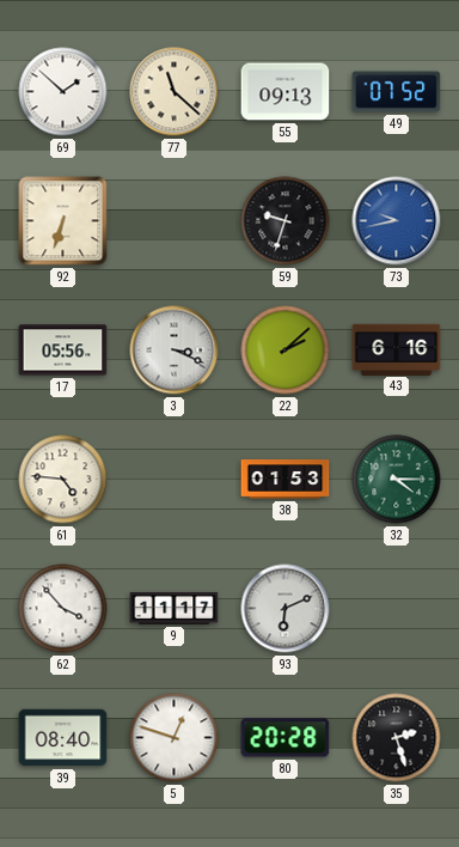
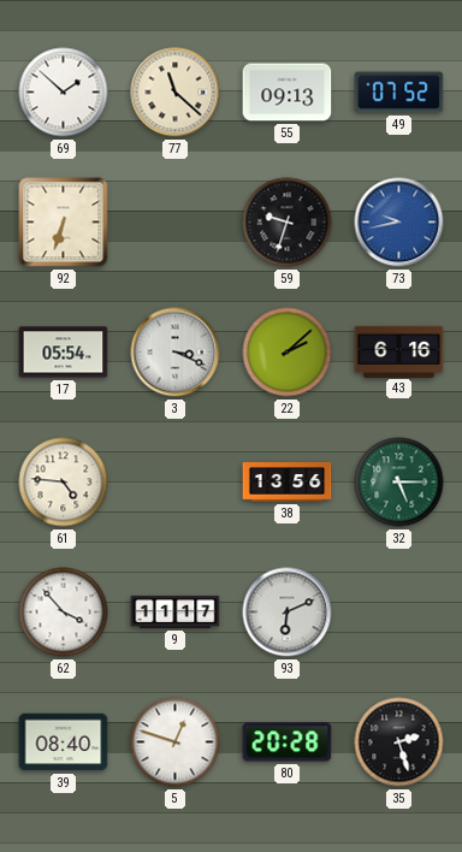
17: 05:56 -> 05:54
38: 01:53 -> 13:56
32: 4:15 -> 5:15
